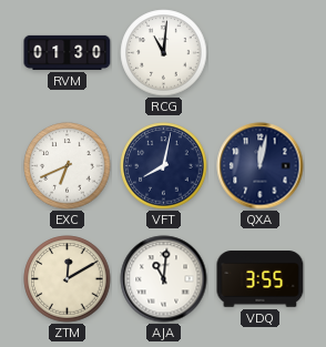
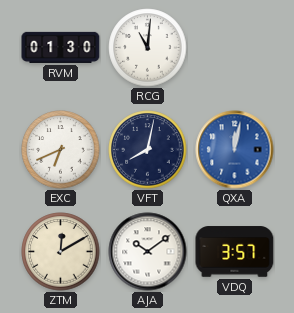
QXA dial: navy -> blue
AJA: 11:01 -> 10:09
VDQ: 3:55 -> 3:57
